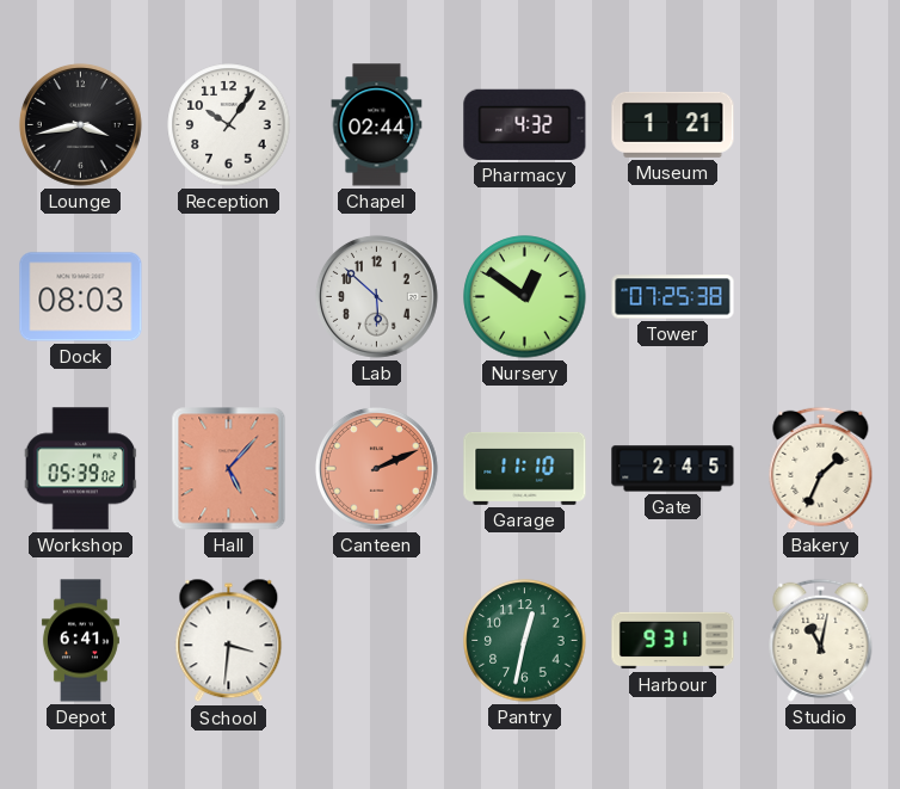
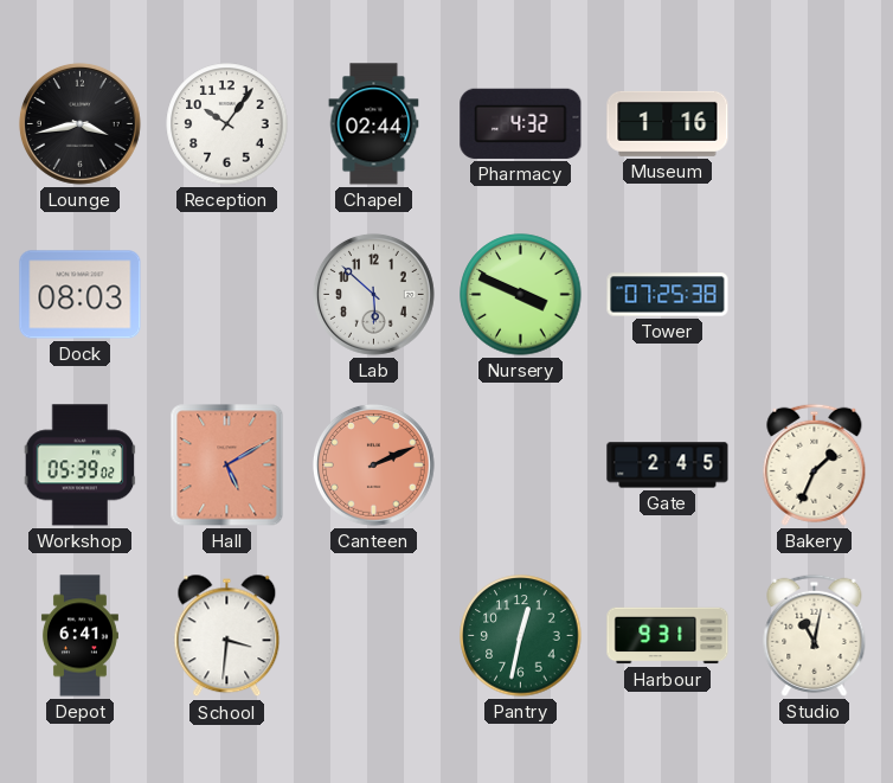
Museum: 1:21 -> 1:16
Nursery: 12:51 -> 3:49
Hall: 5:07 -> 5:10
Garage: 11:10 -> none
